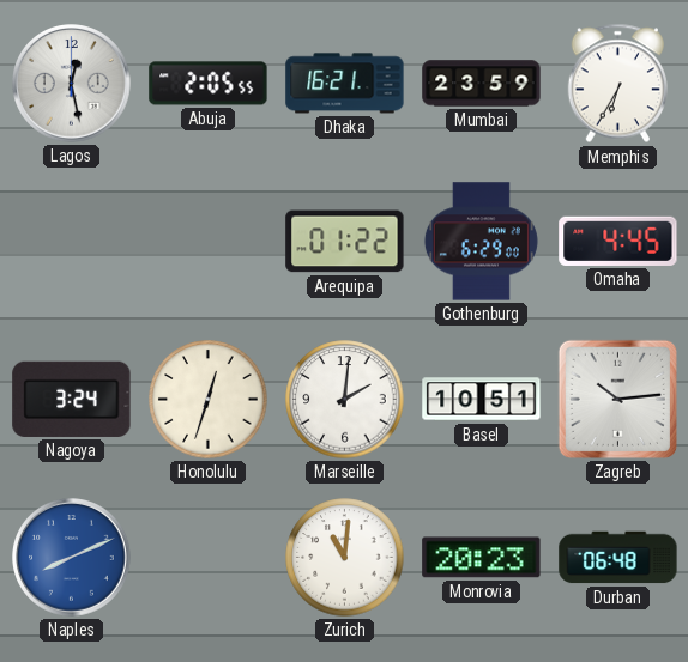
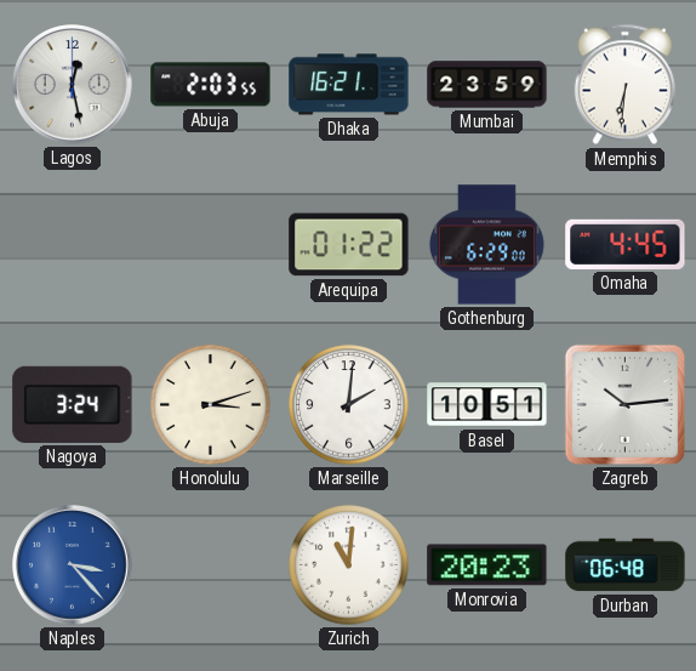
Abuja: 2:05 -> 2:03
Memphis: 6:35 -> 6:31
Honolulu: 12:33 -> 3:12
Naples: 8:11 -> 3:23
